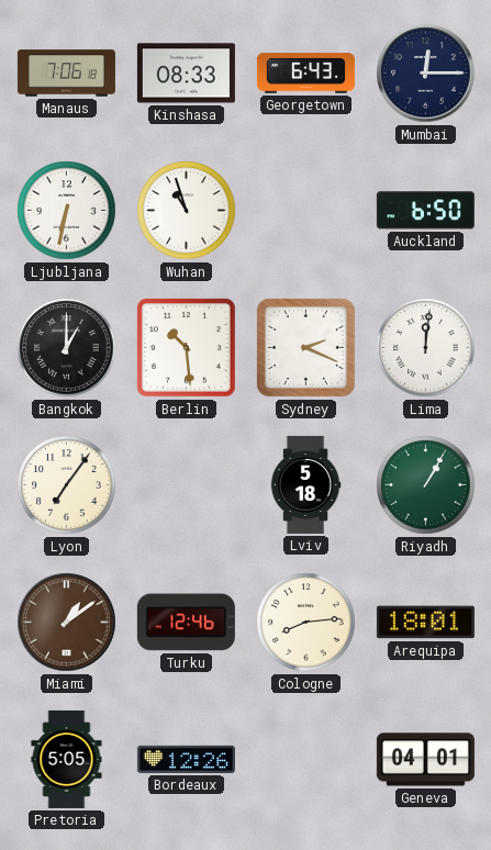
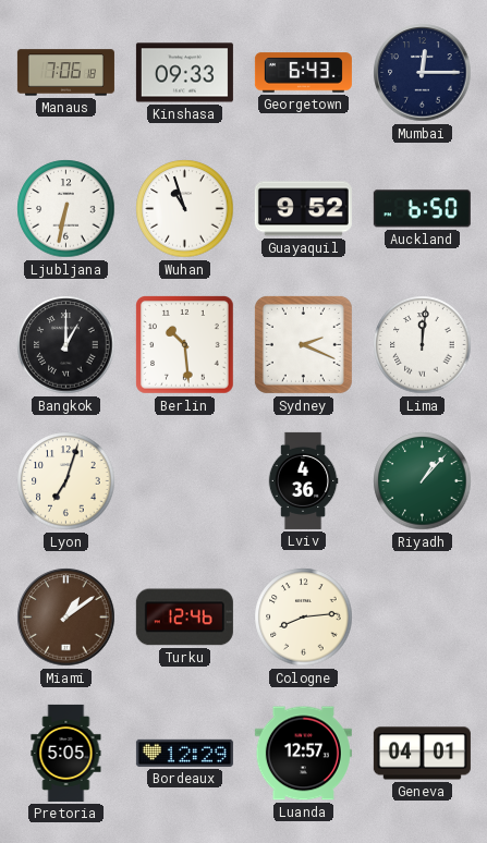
Kinshasa: 08:33 -> 09:33
Guayaquil: none -> 9:52
Lyon: 7:06 -> 7:03
Lviv: 5:18 -> 4:36
Riyadh: 1:05 -> 1:07
Arequipa: 18:01 -> none
Bordeaux: 12:26 -> 12:29
Luanda: none -> 12:57
